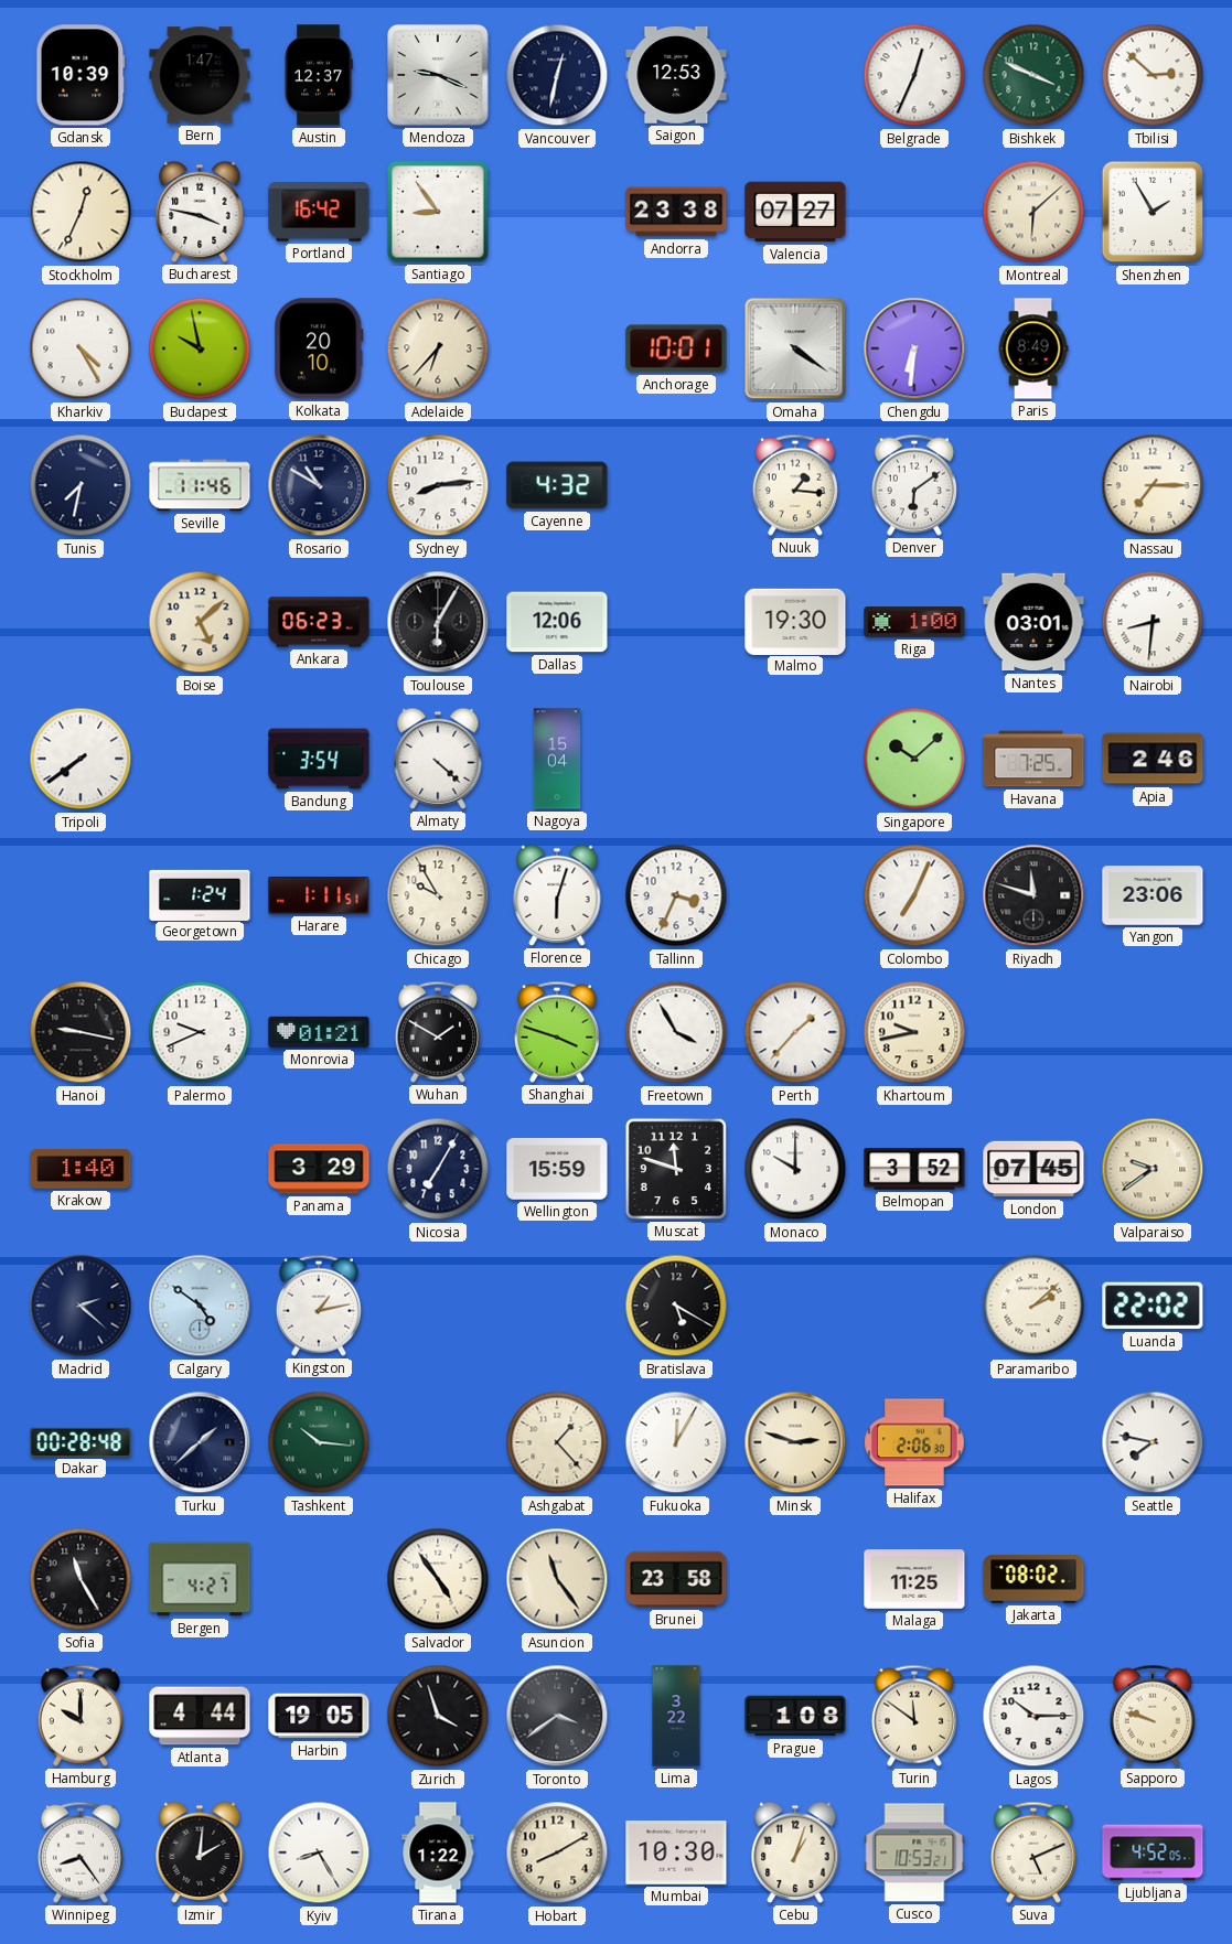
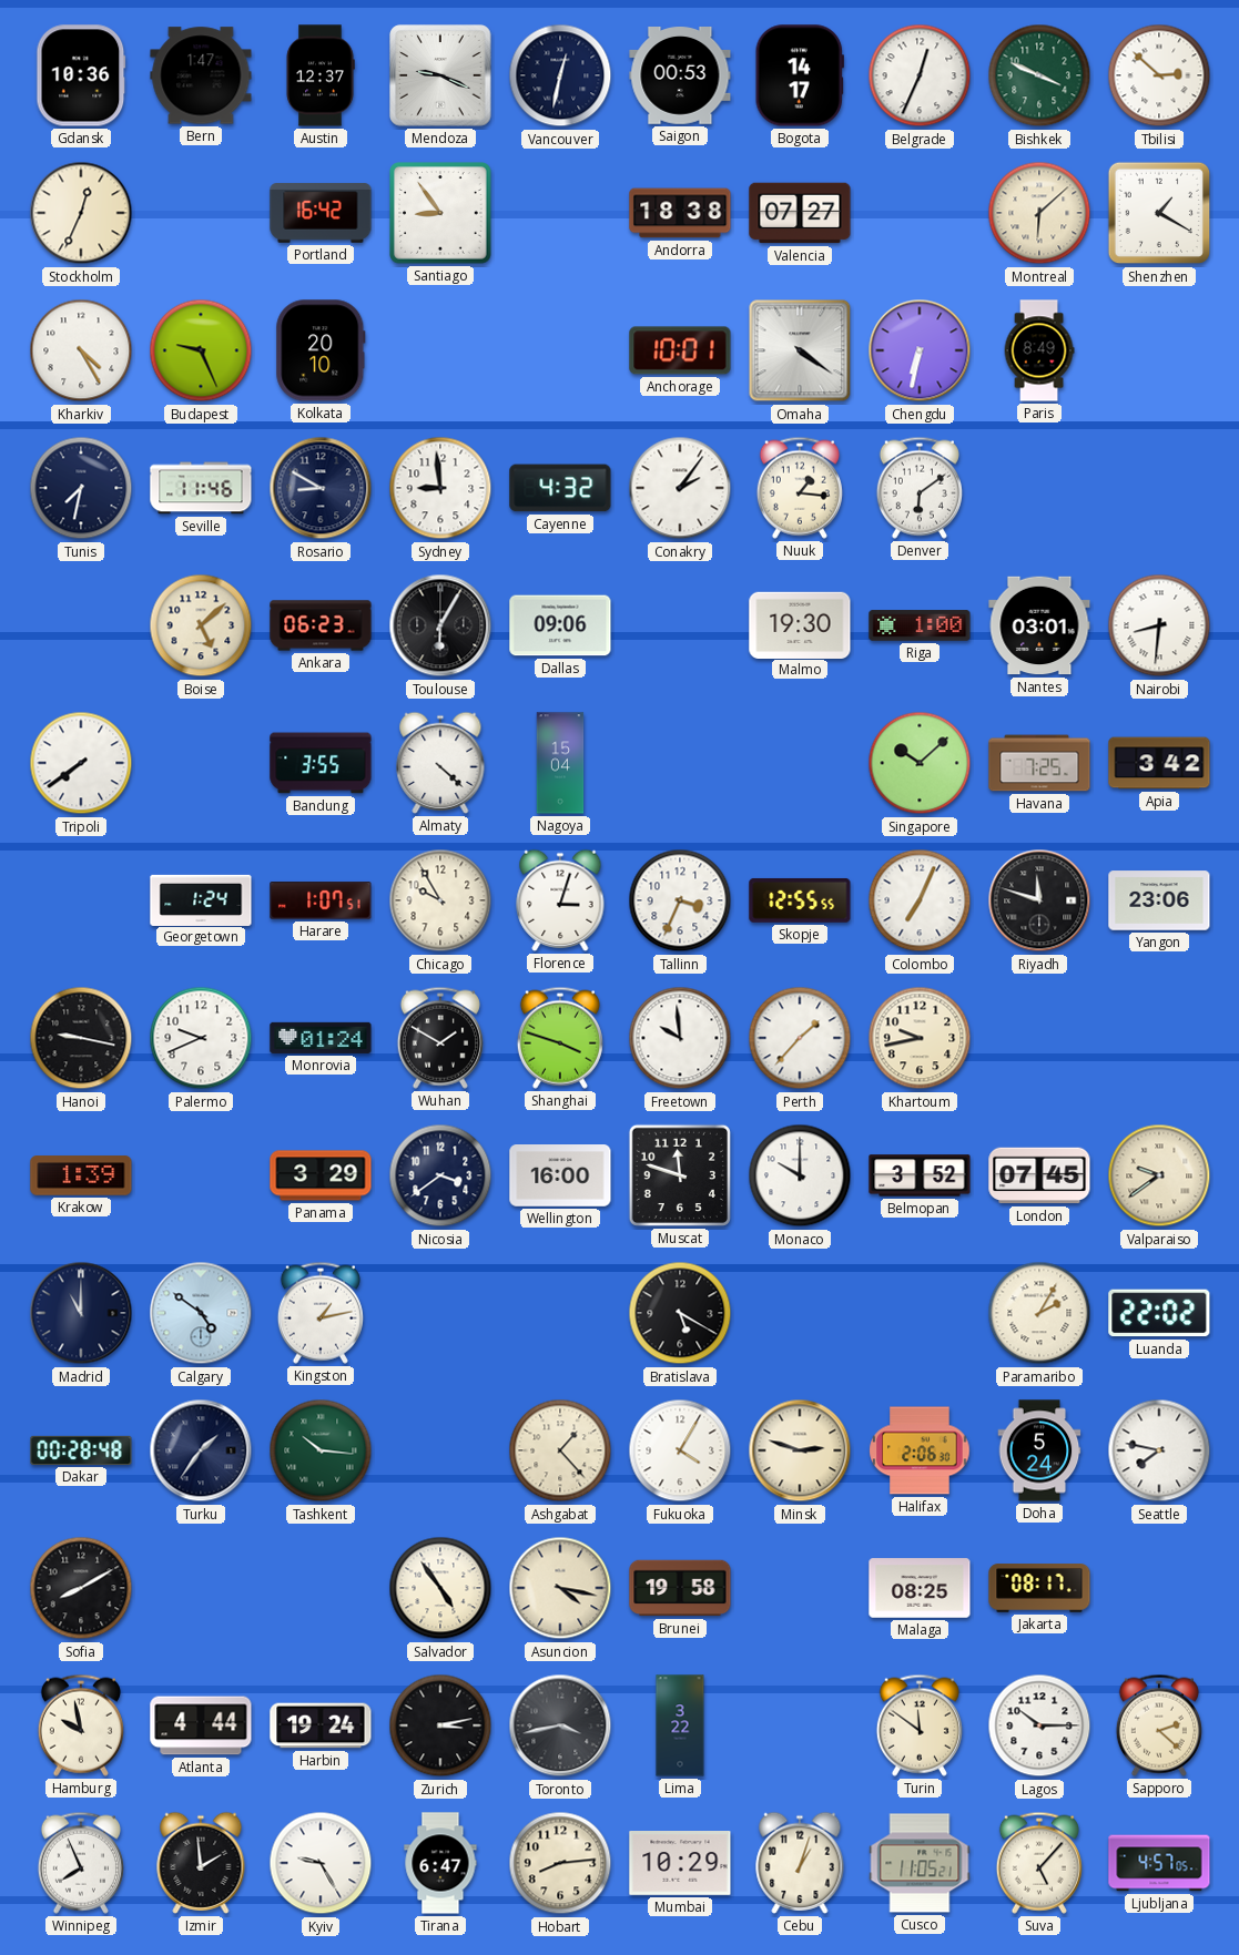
Gdansk: 10:39 -> 10:36
Saigon: 12:53 -> 00:53
Bogota: none -> 14:17
Bucharest: 3:47 -> none
Andorra: 23:38 -> 18:38
Shenzhen: 1:55 -> 1:20
Budapest: 9:58 -> 9:26
Adelaide: 6:37 -> none
Chengdu: 6:31 -> 6:32
Rosario: 10:50 -> 8:50
Sydney: 8:14 -> 8:59
Conakry: none -> 2:06
Nassau: 7:15 -> none
Dallas: 12:06 -> 09:06
Bandung: 3:54 -> 3:55
Apia: 2:46 -> 3:42
Harare: 1:11 -> 1:07
Florence: 6:03 -> 3:03
Skopje: none -> 12:55
Monrovia: 01:21 -> 01:24
Freetown: 3:55 -> 9:59
Krakow: 1:40 -> 1:39
Nicosia: 7:05 -> 3:39
Wellington: 15:59 -> 16:00
Madrid: 2:22 -> 11:00
Paramaribo: 2:08 -> 2:05
Turku: 1:38 -> 1:36
Fukuoka: 12:05 -> 4:05
Doha: none -> 5:24
Sofia: 11:25 -> 8:10
Bergen: 4:27 -> none
Asuncion: 11:24 -> 4:17
Brunei: 23:58 -> 19:58
Malaga: 11:25 -> 08:25
Jakarta: 08:02 -> 08:17
Hamburg: 10:00 -> 9:58
Harbin: 19:05 -> 19:24
Zurich: 3:57 -> 3:13
Toronto: 3:39 -> 3:43
Prague: 1:08 -> none
Sapporo: 9:48 -> 2:22
Winnipeg: 8:24 -> 7:56
Izmir: 2:01 -> 1:59
Kyiv: 8:25 -> 9:25
Tirana: 1:22 -> 6:47
Hobart: 8:10 -> 8:14
Mumbai: 10:30 -> 10:29
Cusco: 10:53 -> 11:05
Suva: 5:11 -> 5:07
Ljubljana: 4:52 -> 4:57
